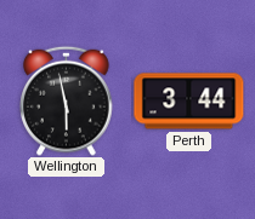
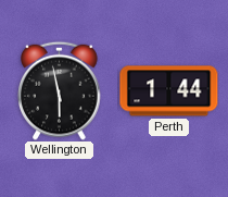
Perth: 3:44 -> 1:44
